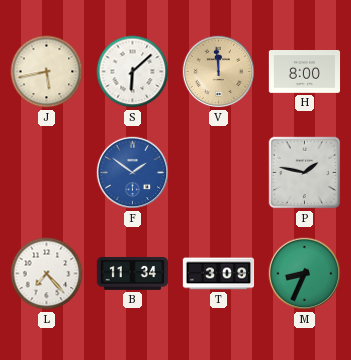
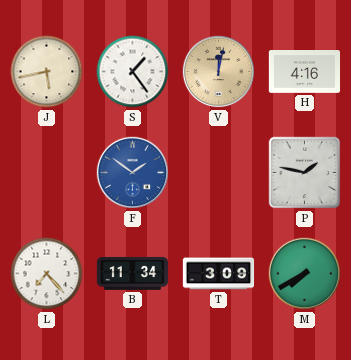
S: 6:08 -> 1:24
V: 11:59 -> 12:02
H: 8:00 -> 4:16
M: 8:34 -> 7:40
